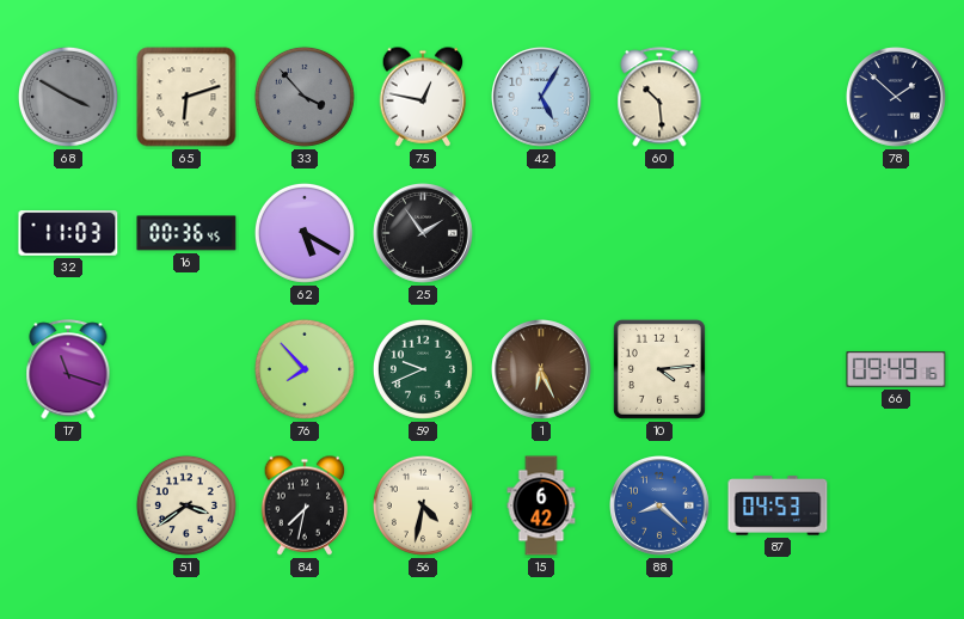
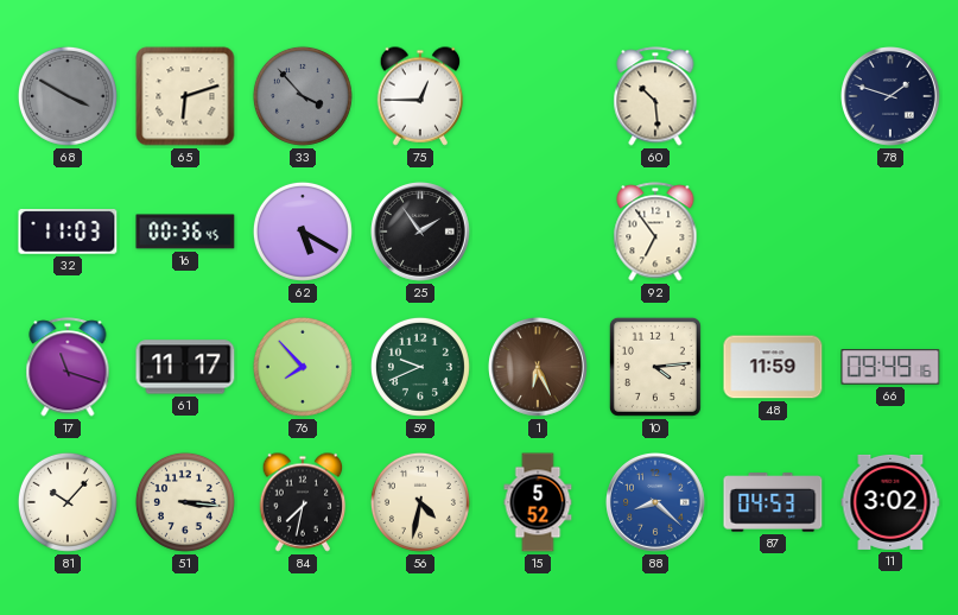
75: 12:47 -> 12:45
42: 5:05 -> none
78: 1:52 -> 1:48
92: none -> 6:54
61: none -> 11:17
48: none -> 11:59
81: none -> 10:07
51: 3:39 -> 3:16
15: 6:42 -> 5:52
11: none -> 3:02
